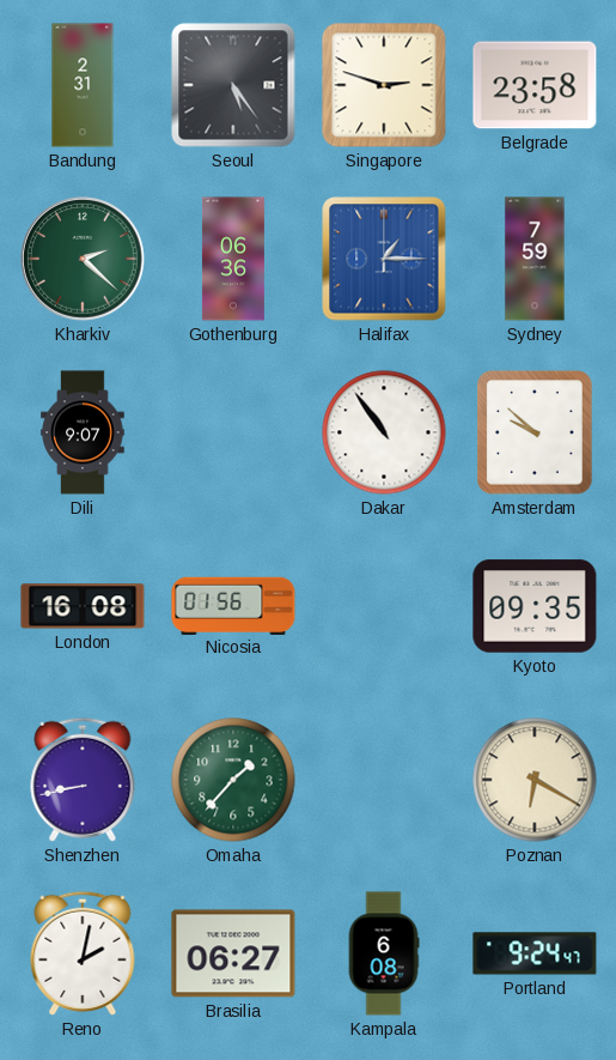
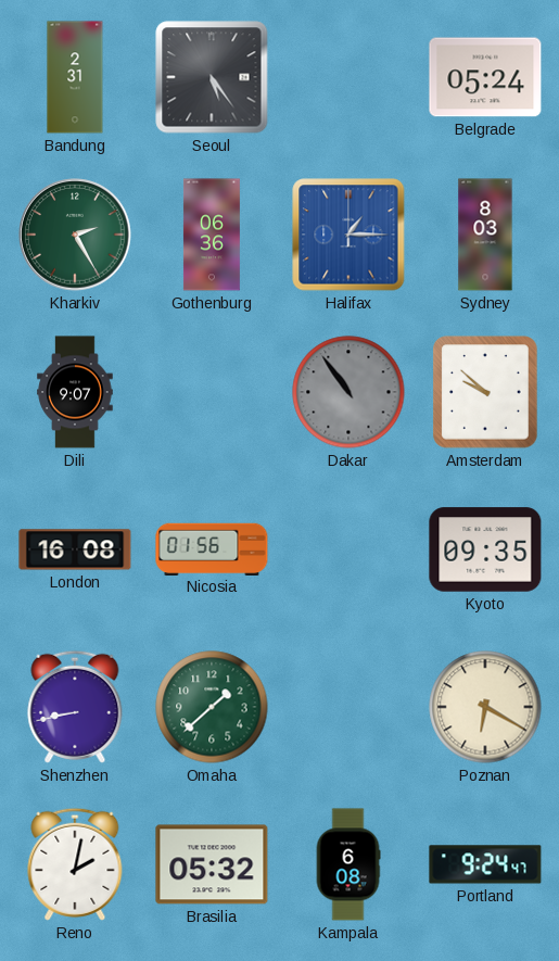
Singapore: 2:48 -> none
Belgrade: 23:58 -> 05:24
Kharkiv: 2:22 -> 2:25
Sydney: 7:59 -> 8:03
Dakar dial: white -> grey
Omaha: 1:37 -> 1:38
Brasilia: 06:27 -> 05:32
